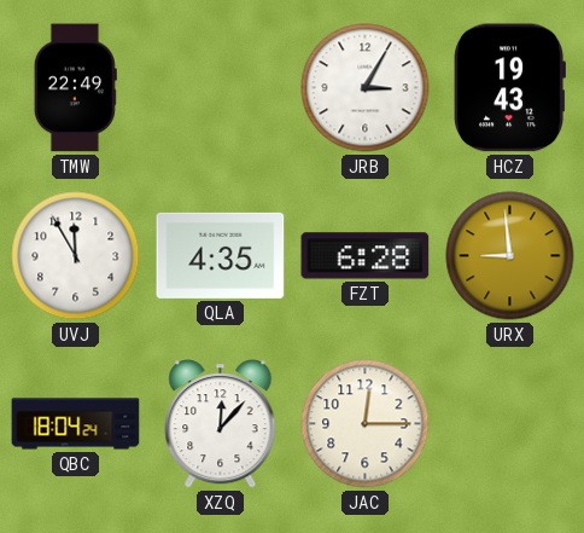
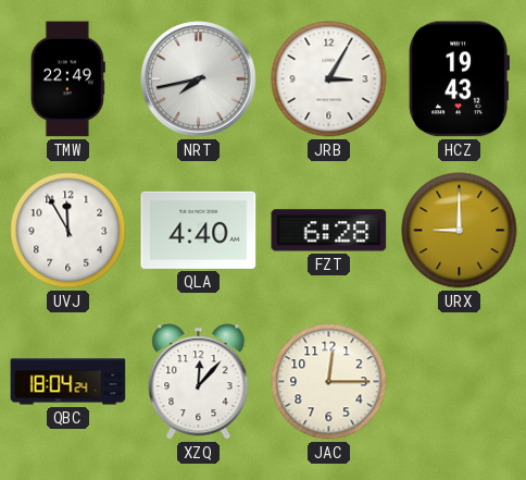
NRT: none -> 7:43
QLA: 4:35 -> 4:40
URX: 8:59 -> 9:00
